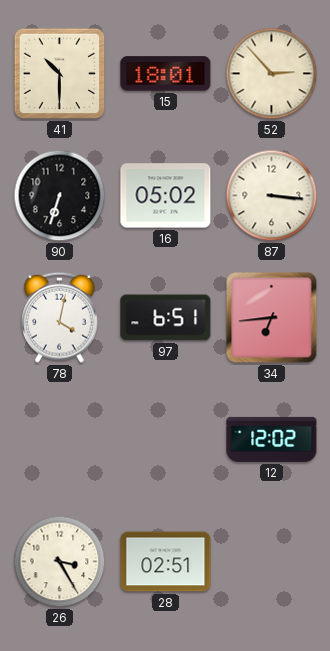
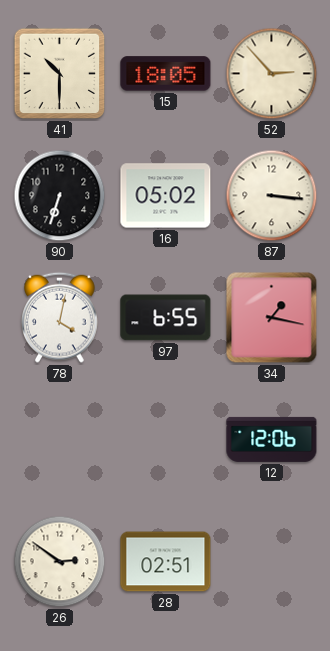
15: 18:01 -> 18:05
97: 6:51 -> 6:55
34: 6:44 -> 1:17
12: 12:02 -> 12:06
26: 3:25 -> 2:51
